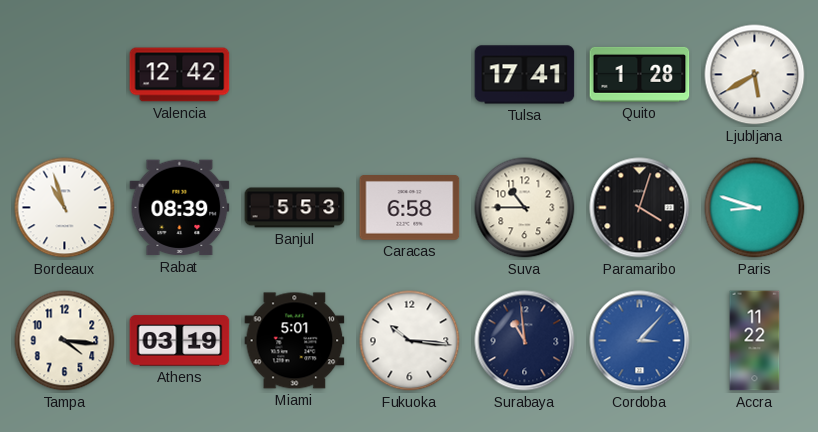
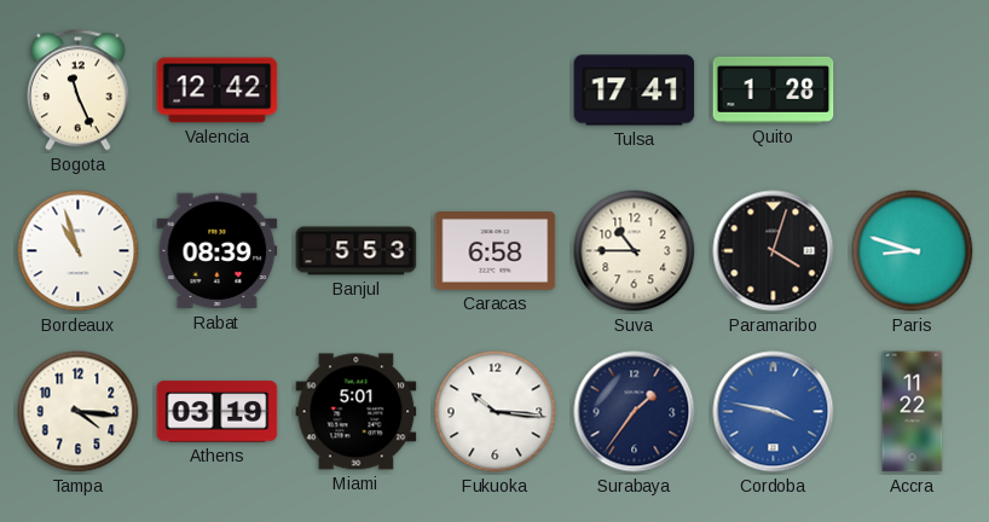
Bogota: none -> 11:26
Ljubljana: 5:40 -> none
Surabaya: 10:59 -> 1:36
Cordoba: 3:07 -> 3:47
